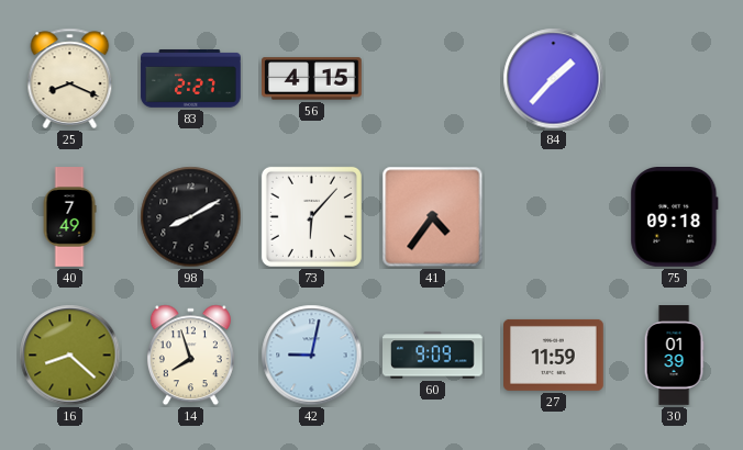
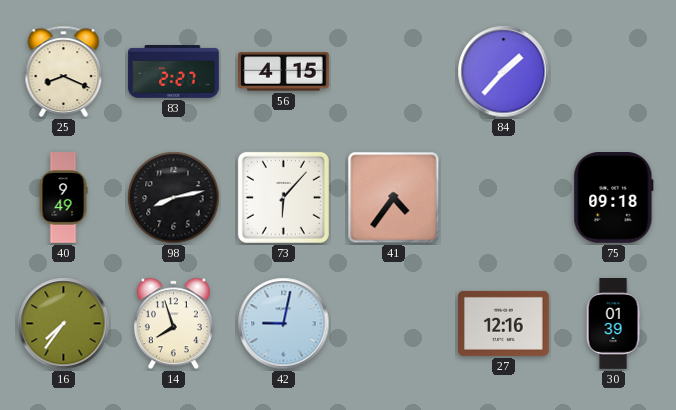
40: 7:49 -> 9:49
98: 8:10 -> 8:13
16: 8:22 -> 7:36
60: 9:09 -> none
27: 11:59 -> 12:16
